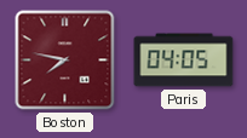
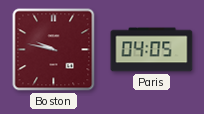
Boston: 7:47 -> 9:47
